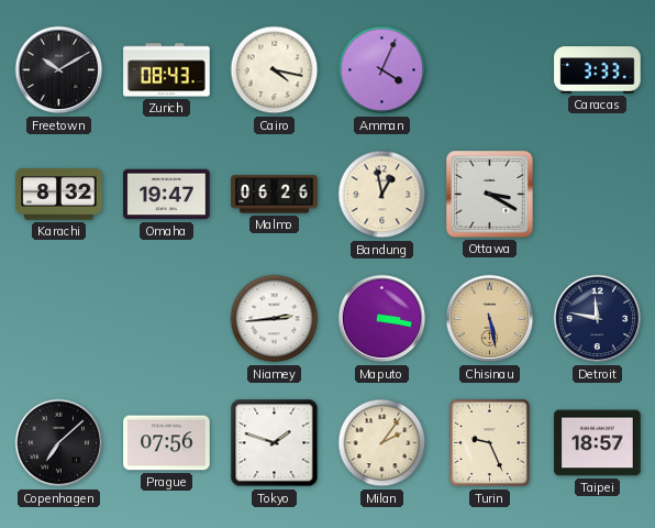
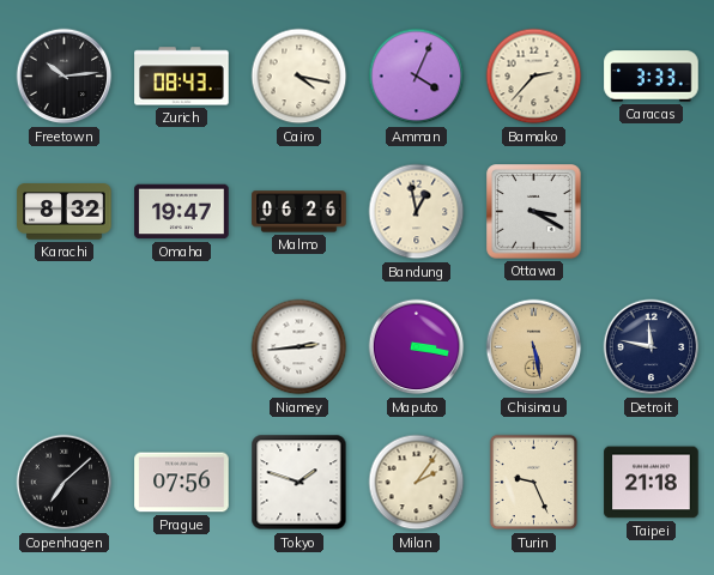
Freetown: 10:10 -> 10:14
Bamako: none -> 2:37
Taipei: 18:57 -> 21:18
